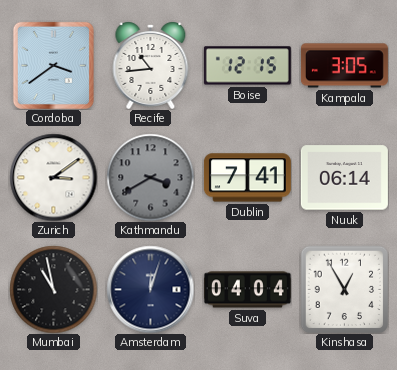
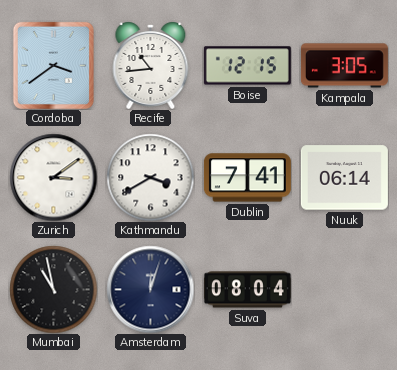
Kathmandu dial: grey -> white
Suva: 04:04 -> 08:04
Kinshasa: 12:55 -> none
